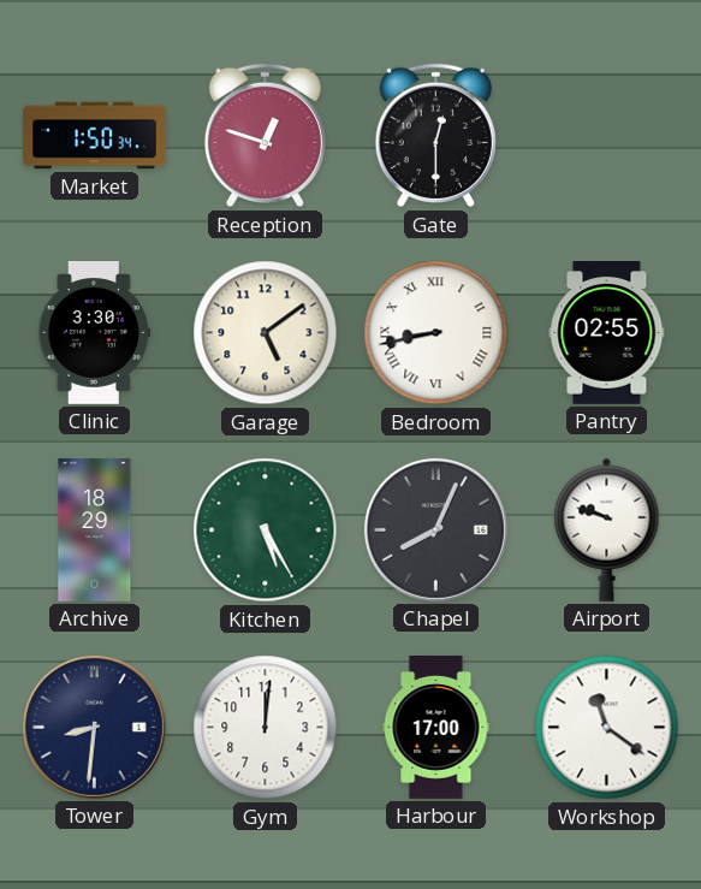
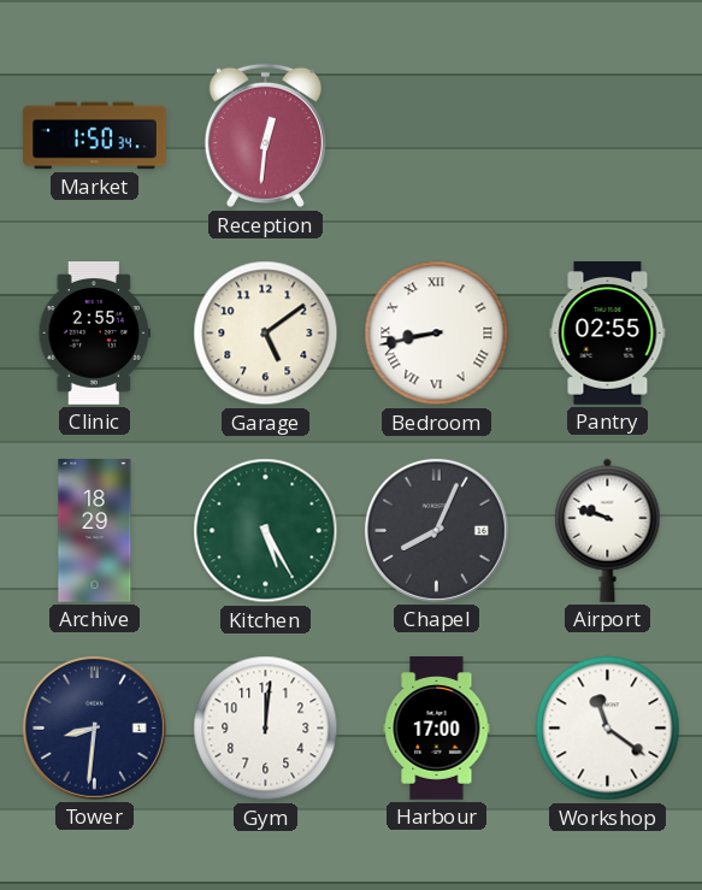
Reception: 12:48 -> 12:31
Gate: 12:30 -> none
Clinic: 3:30 -> 2:55
